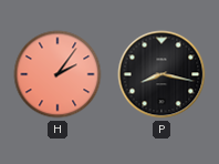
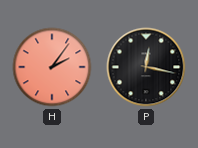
P: 8:17 -> 12:17
